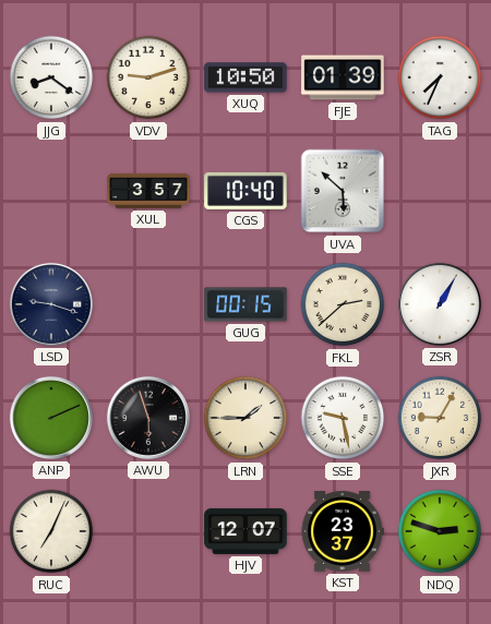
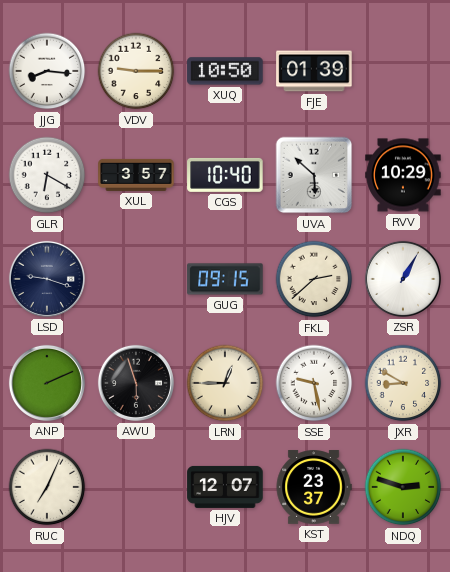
JJG: 8:21 -> 8:16
VDV: 9:12 -> 9:15
TAG: 7:34 -> none
GLR: none -> 6:20
RVV: none -> 10:29
GUG: 00:15 -> 09:15
LRN: 1:45 -> 12:45
JXR: 9:05 -> 8:50
